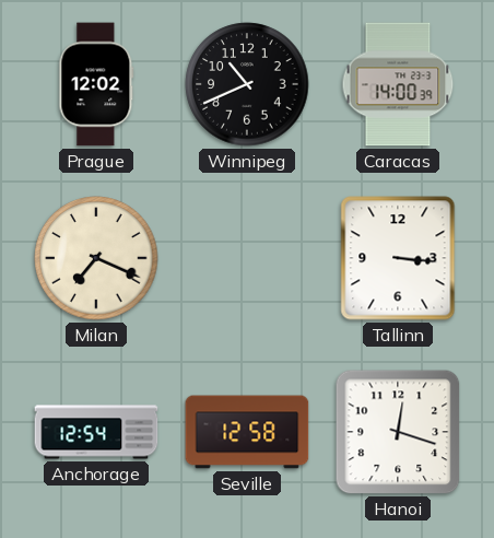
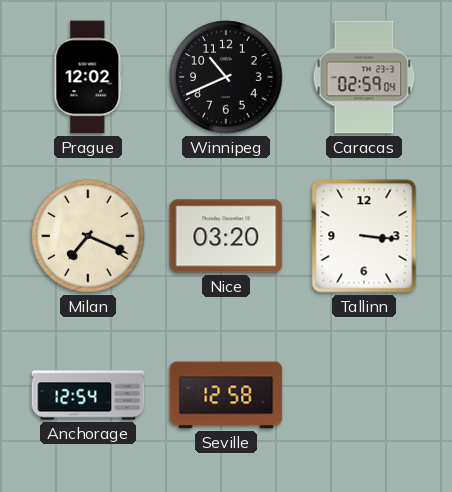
Caracas: 14:00 -> 02:59
Nice: none -> 03:20
Hanoi: 12:18 -> none
